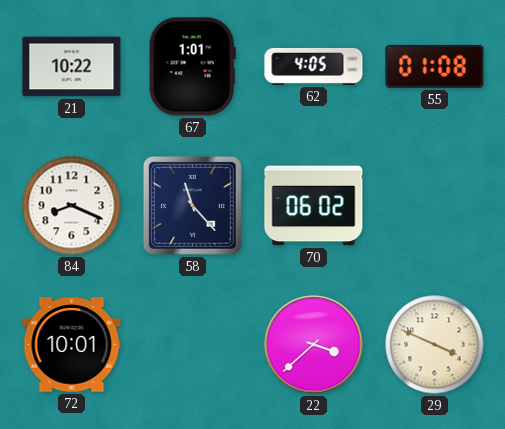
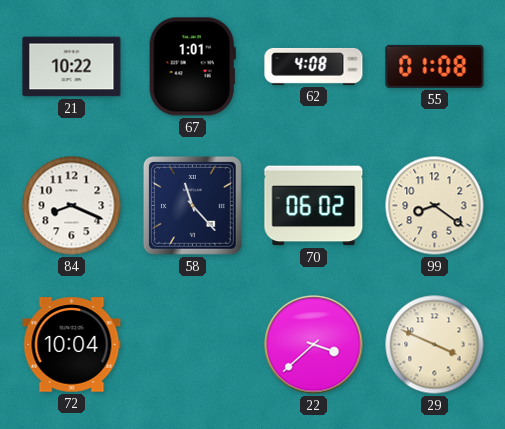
62: 4:05 -> 4:08
99: none -> 8:21
72: 10:01 -> 10:04
